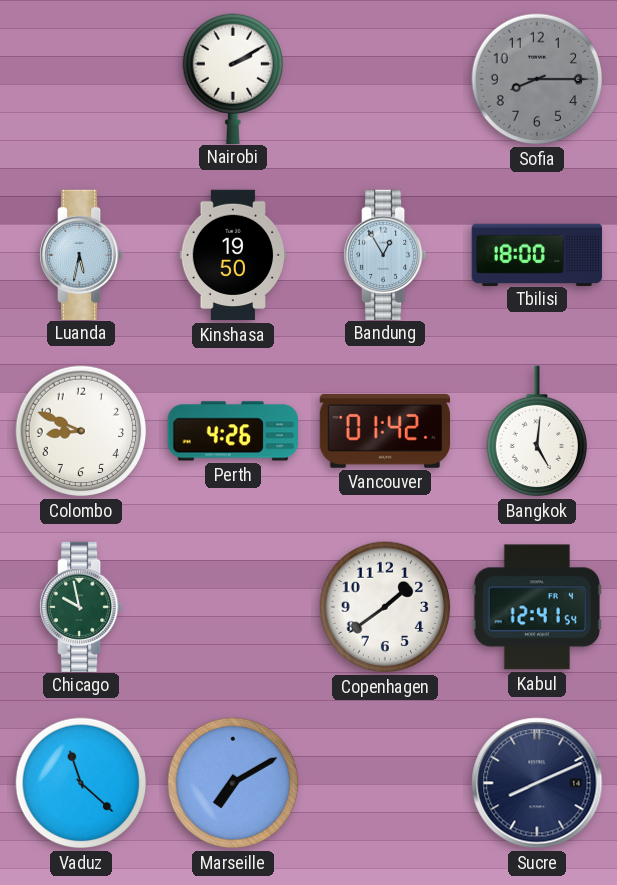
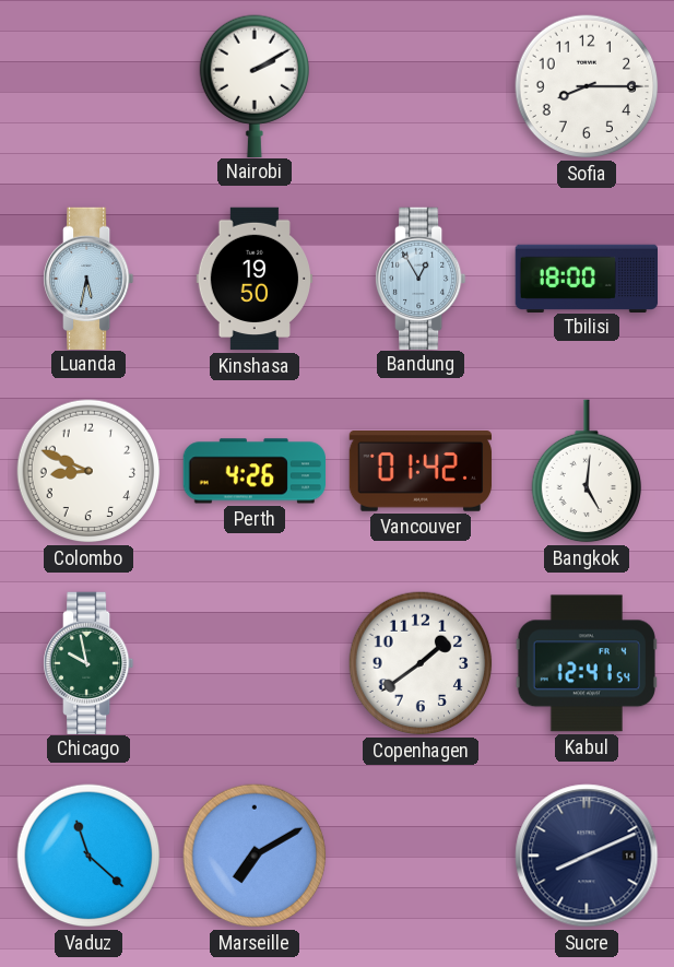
Sofia dial: grey -> white
